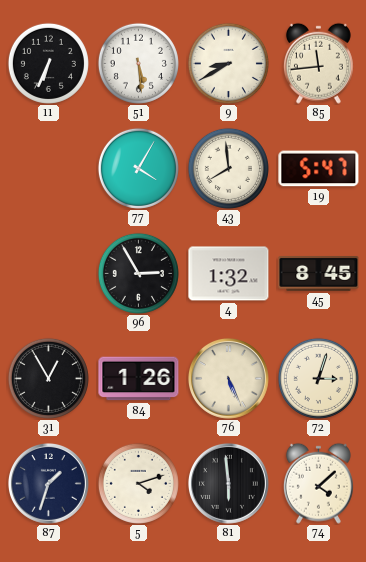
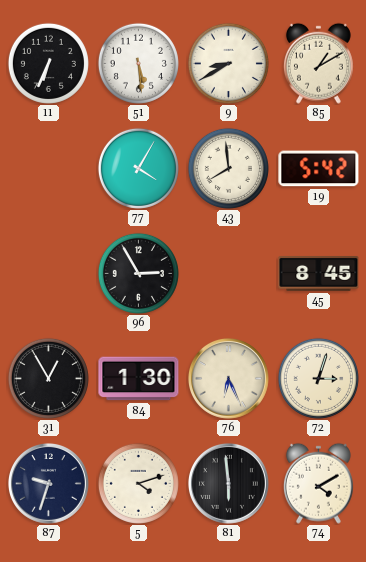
85: 11:44 -> 1:10
19: 5:47 -> 5:42
4: 1:32 -> none
84: 1:26 -> 1:30
76: 5:26 -> 6:26
87: 1:33 -> 9:33
74: 4:08 -> 4:10
